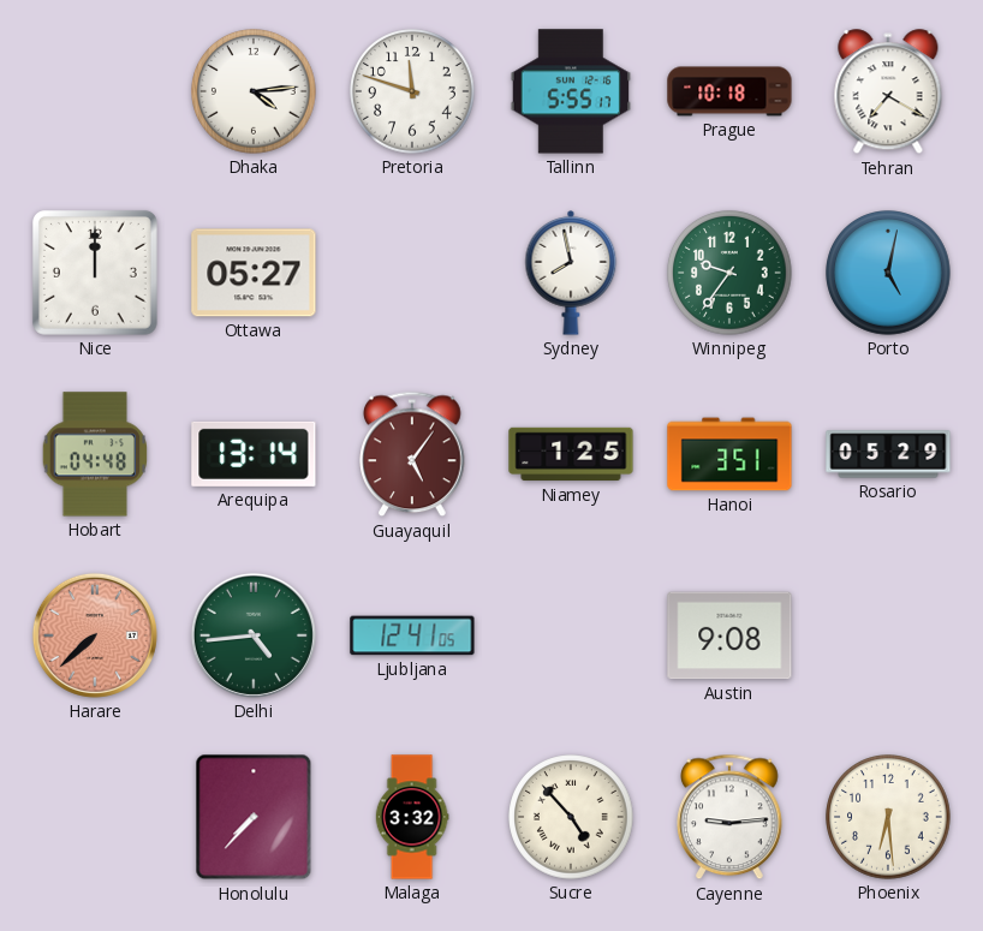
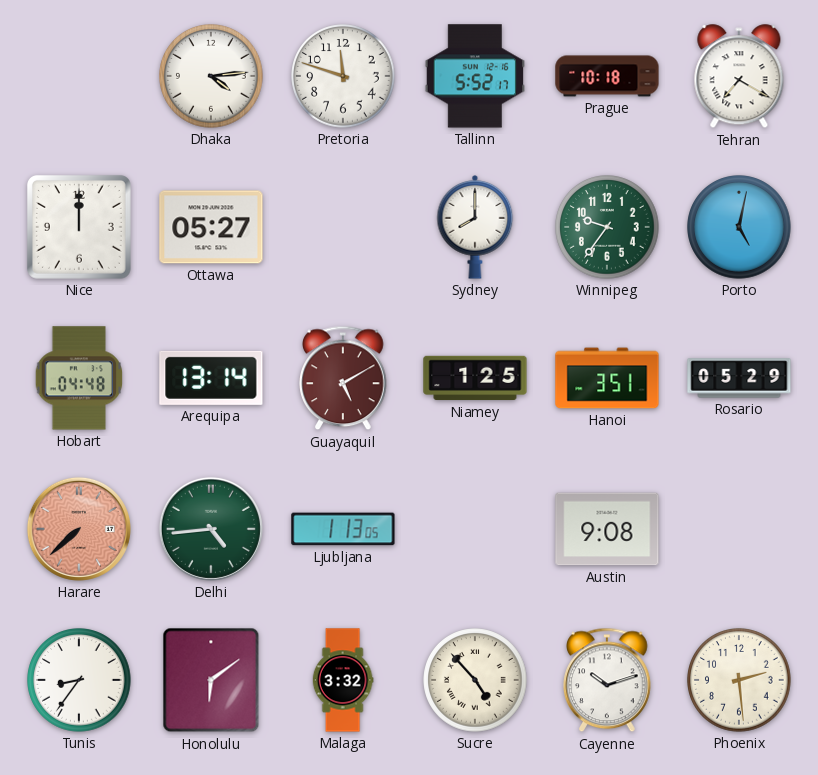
Tallinn: 5:55 -> 5:52
Sydney: 7:58 -> 8:00
Guayaquil: 5:06 -> 5:10
Ljubljana: 12:41 -> 1:13
Tunis: none -> 8:36
Honolulu: 7:37 -> 6:09
Cayenne: 9:14 -> 10:12
Phoenix: 6:29 -> 2:29
